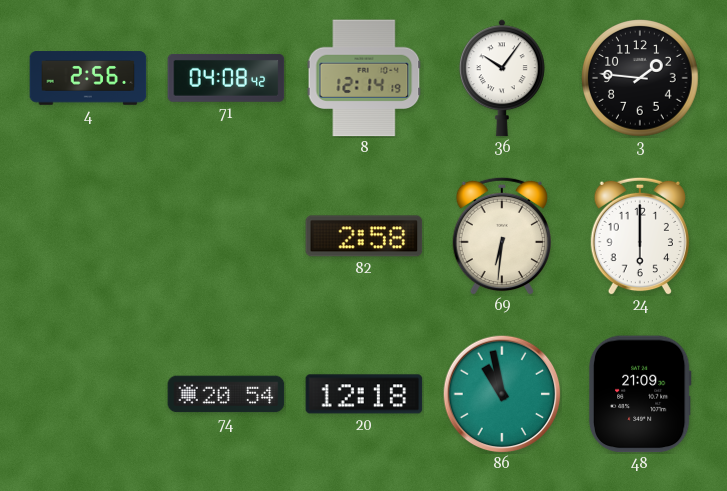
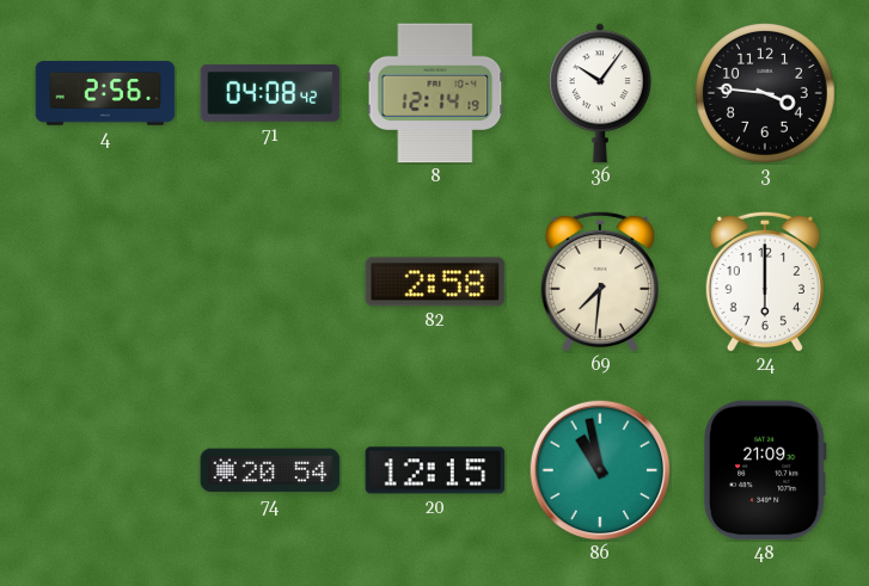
3: 1:46 -> 3:46
69: 6:31 -> 7:31
20: 12:18 -> 12:15
